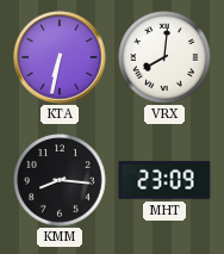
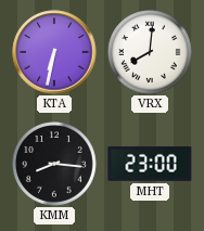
MHT: 23:09 -> 23:00
